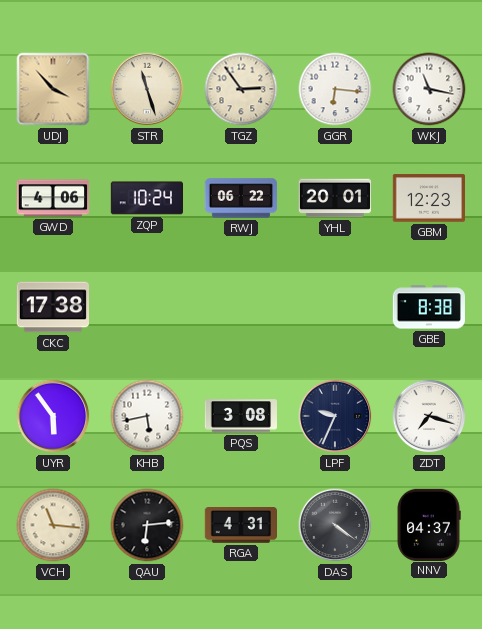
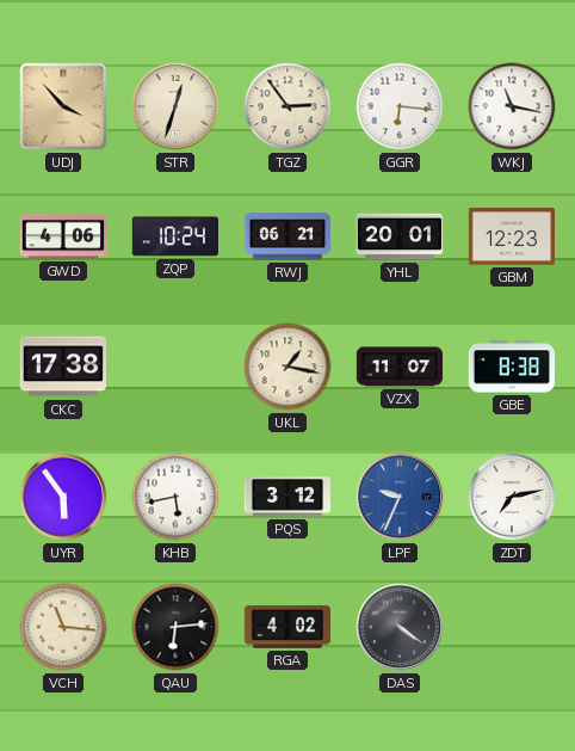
STR: 11:27 -> 12:33
RWJ: 06:22 -> 06:21
UKL: none -> 1:17
VZX: none -> 11:07
PQS: 3:08 -> 3:12
LPF dial: navy -> blue
ZDT: 7:18 -> 7:13
RGA: 4:31 -> 4:02
NNV: 04:37 -> none
